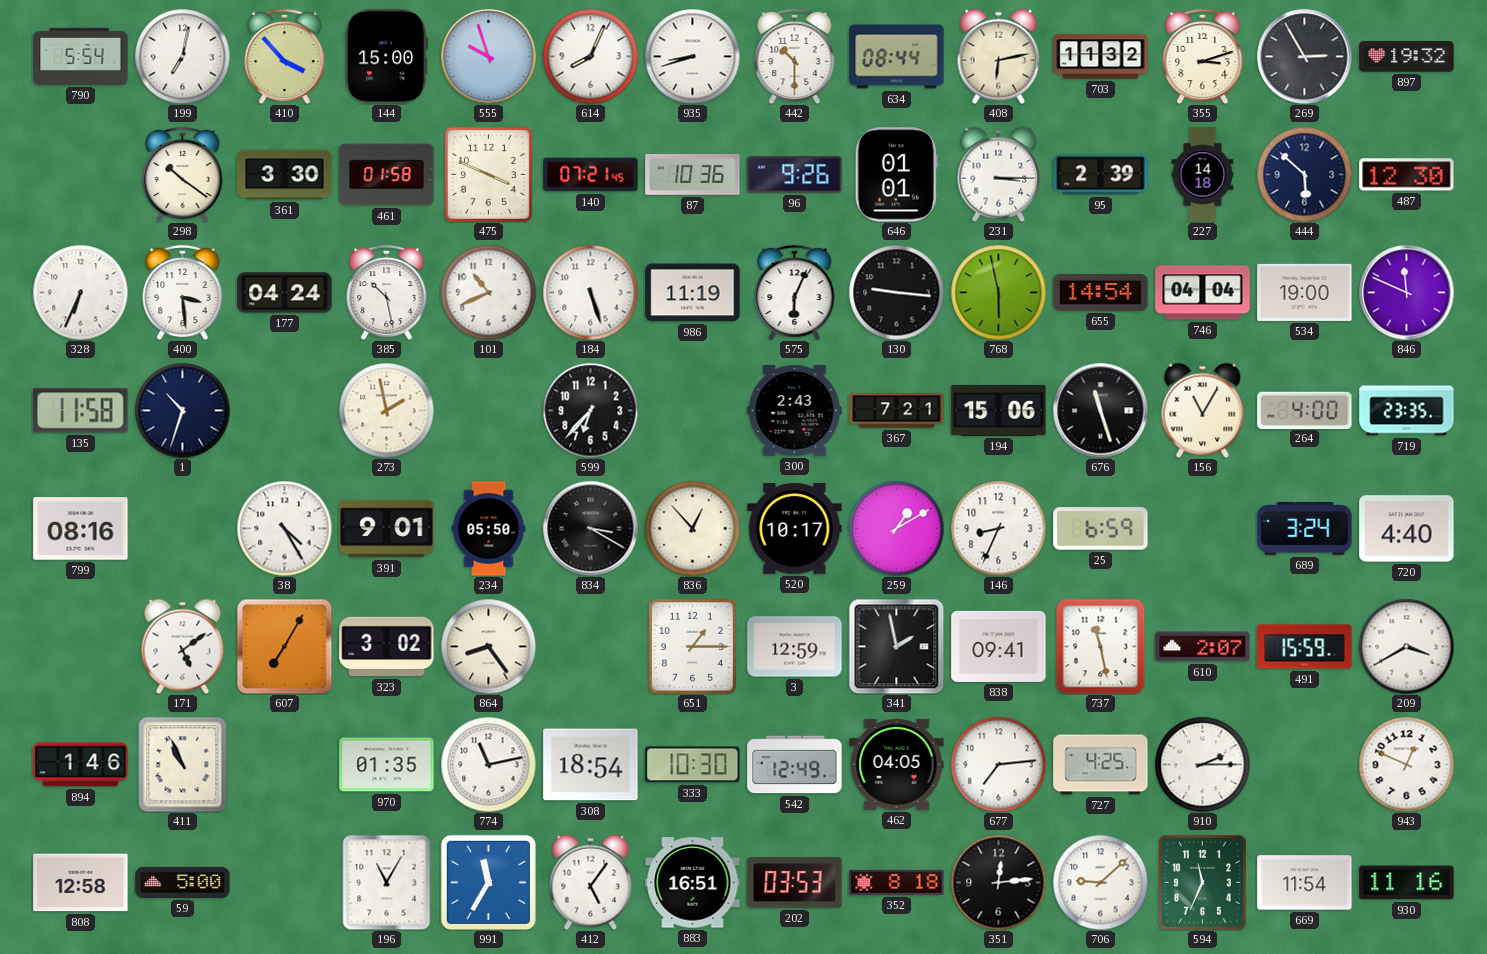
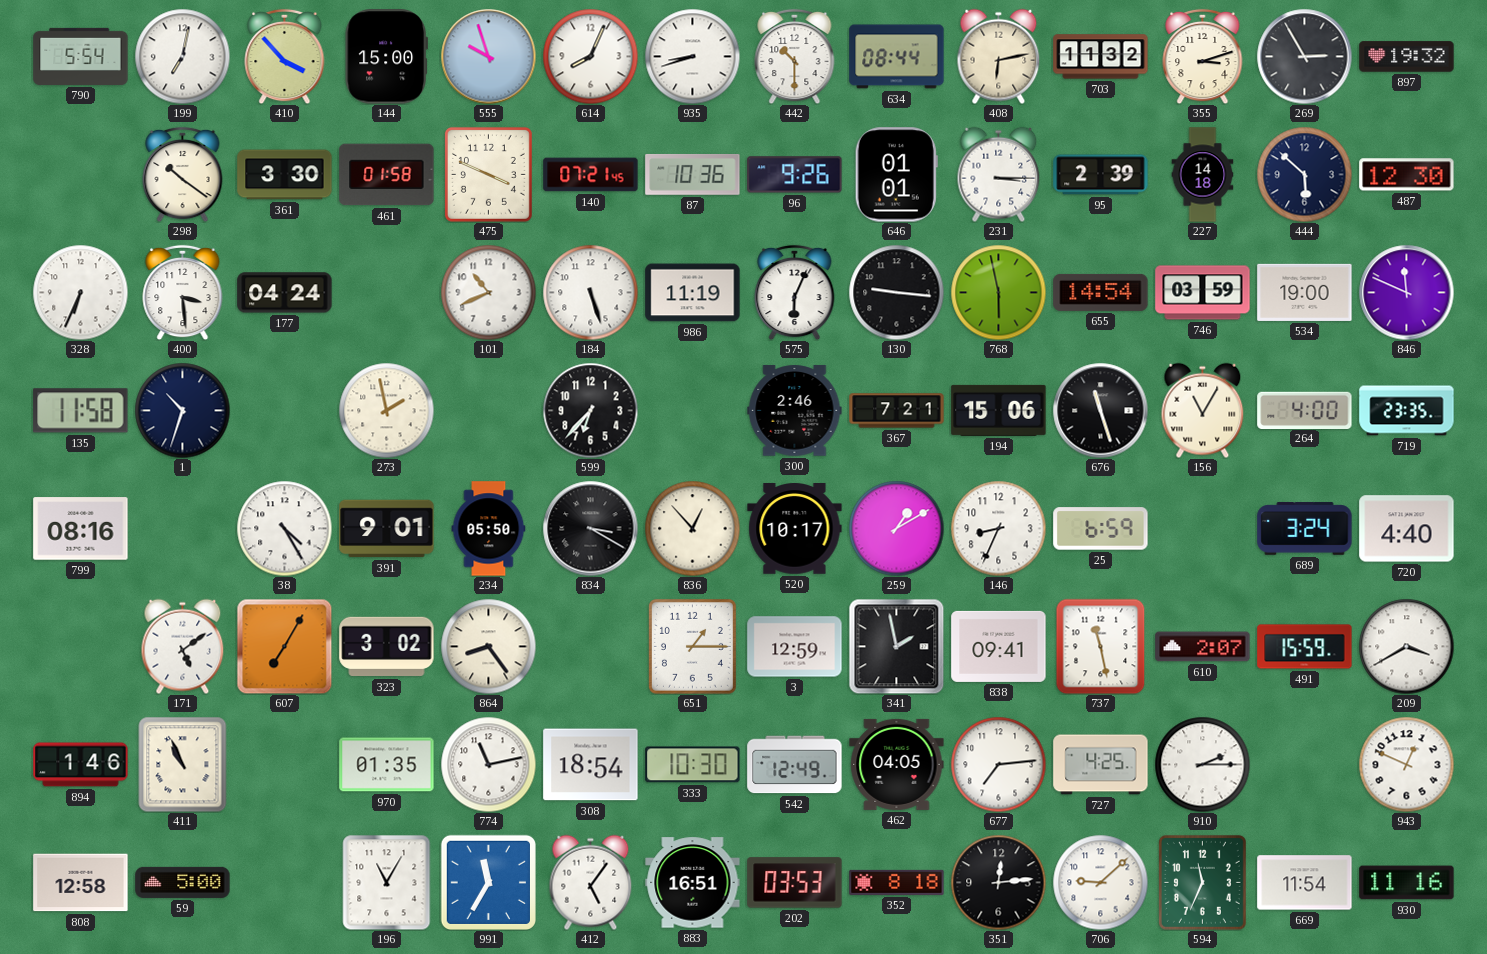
385: 10:28 -> none
746: 04:04 -> 03:59
300: 2:43 -> 2:46
